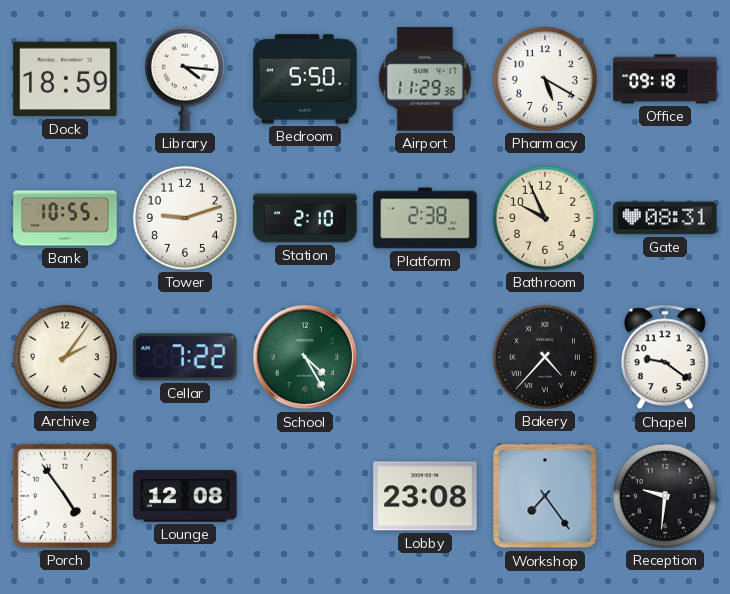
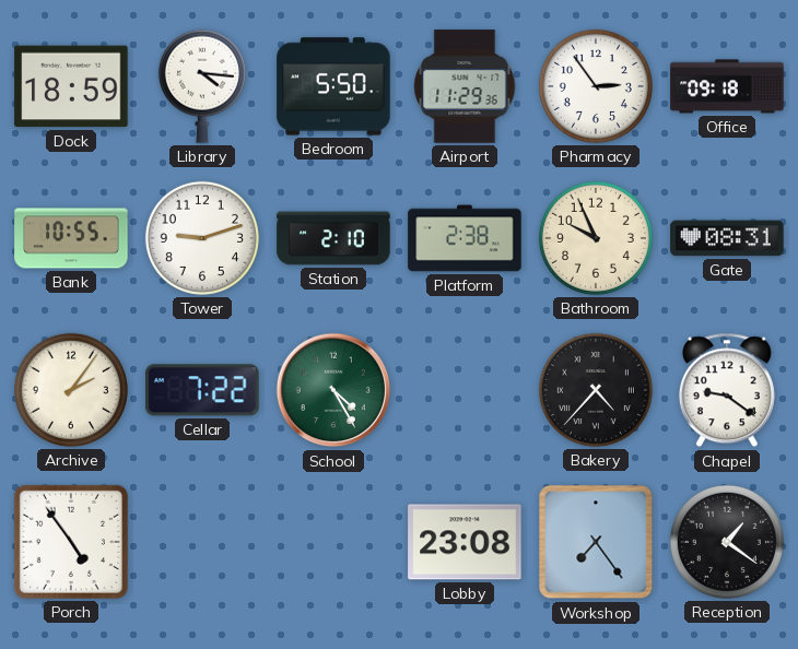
Pharmacy: 5:20 -> 2:54
Lounge: 12:08 -> none
Reception: 9:31 -> 1:21
